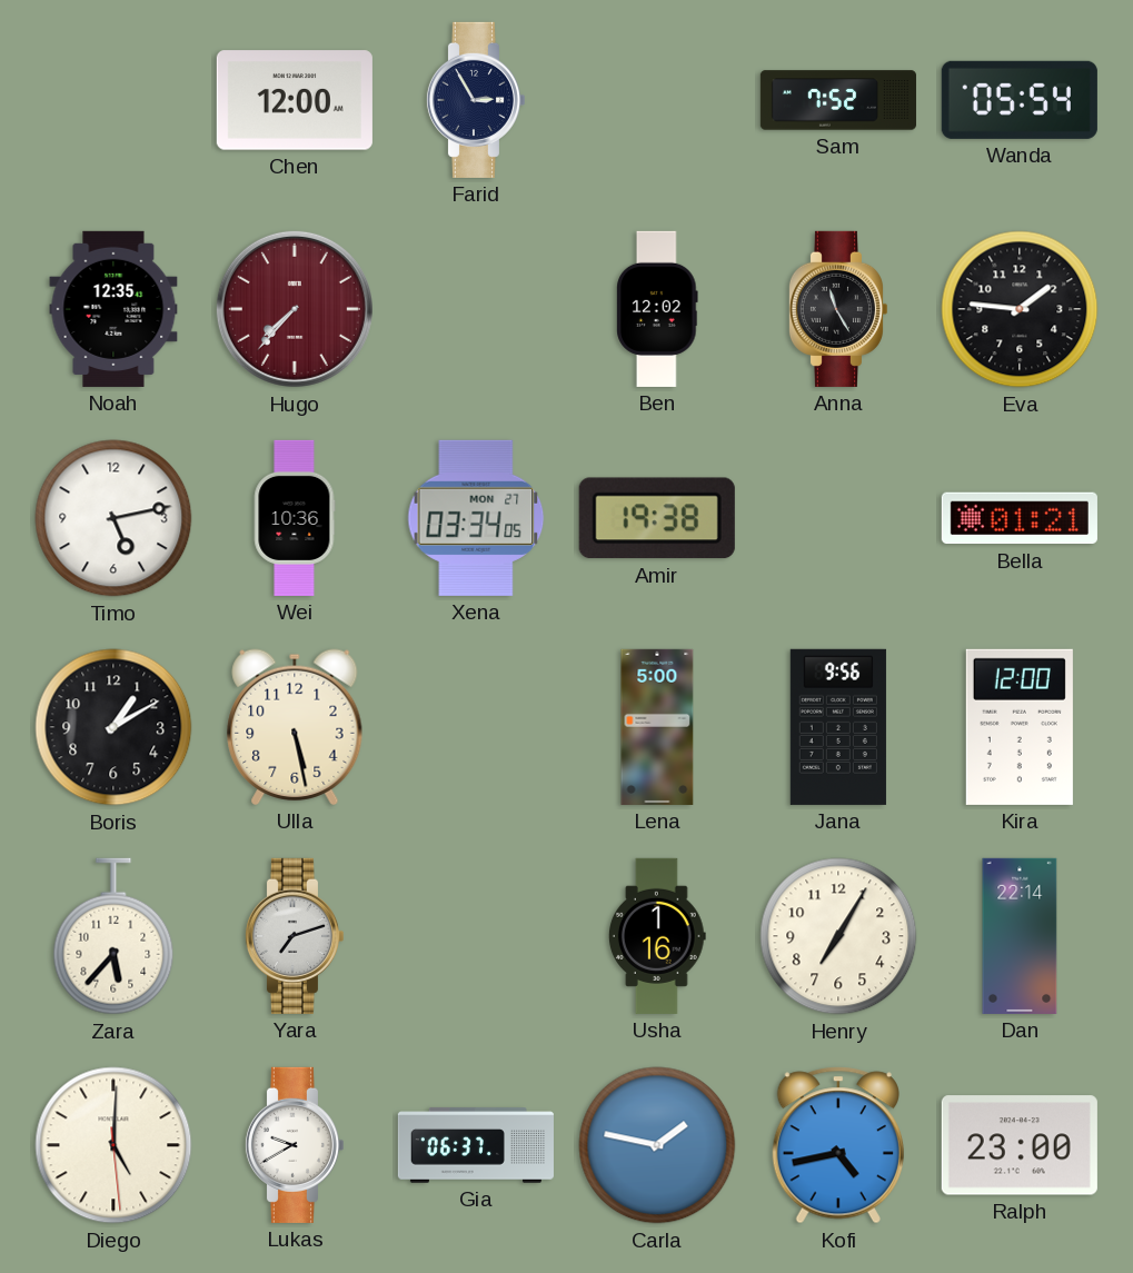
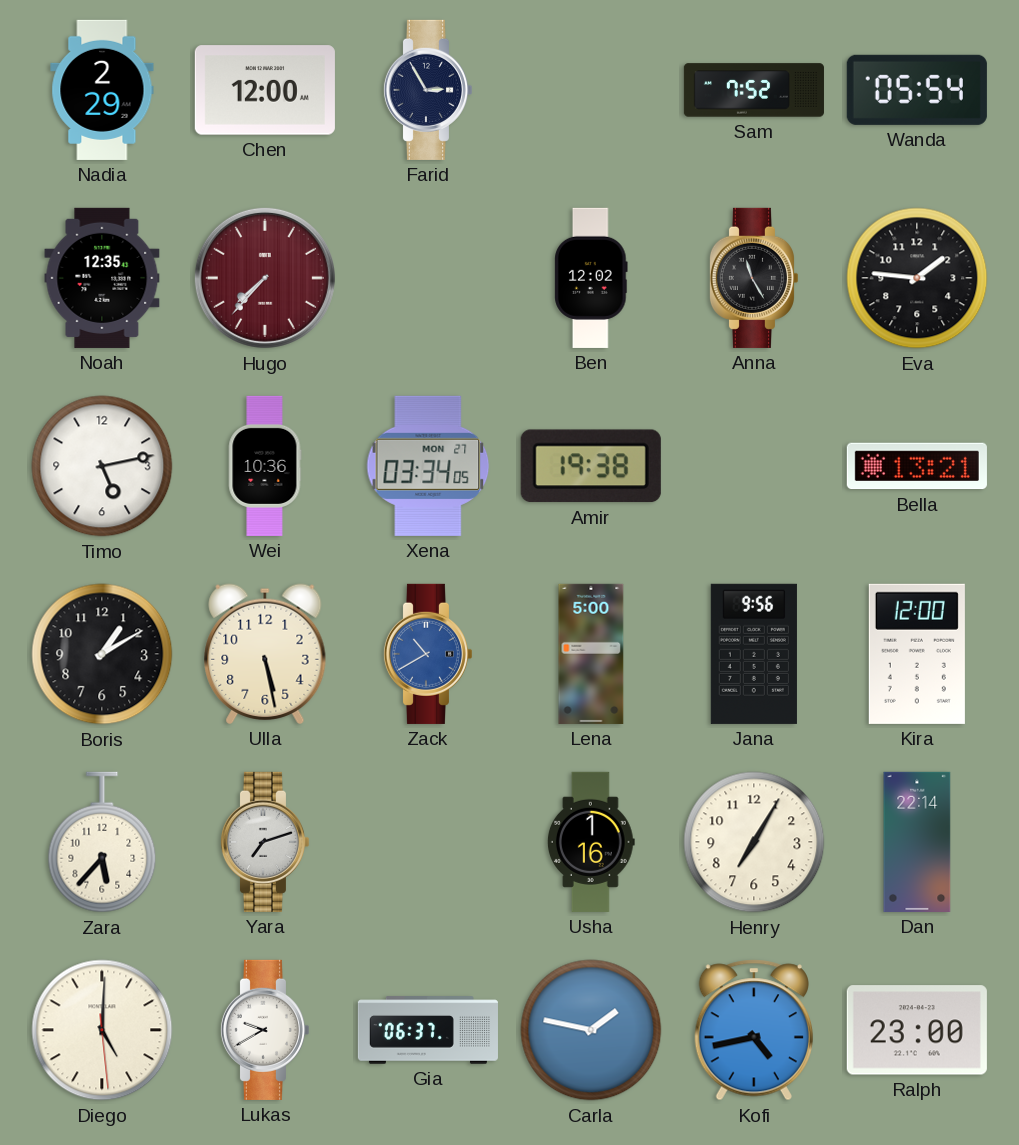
Nadia: none -> 2:29
Bella: 01:21 -> 13:21
Zack: none -> 10:40
